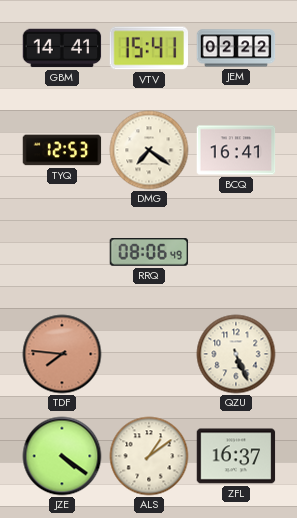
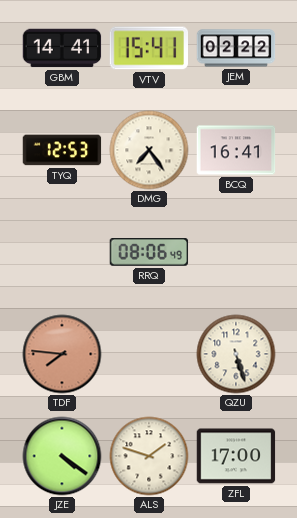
DMG: 7:21 -> 7:24
QZU: 5:26 -> 5:27
ALS: 1:09 -> 1:48
ZFL: 16:37 -> 17:00
